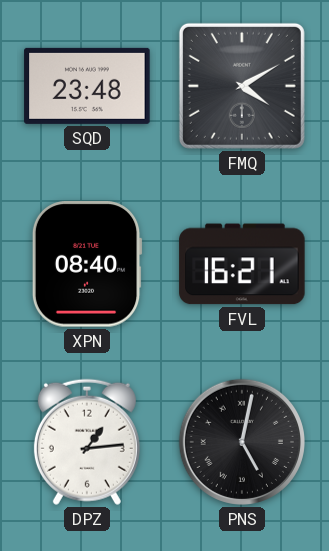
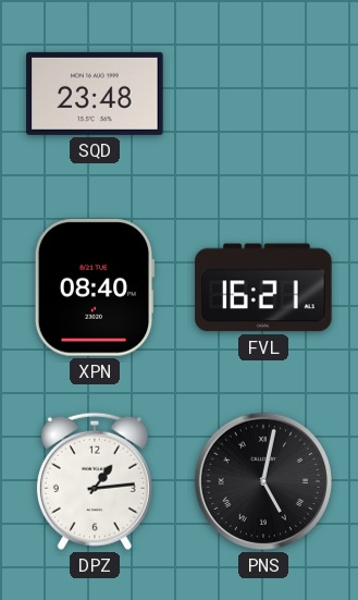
FMQ: 4:10 -> none
